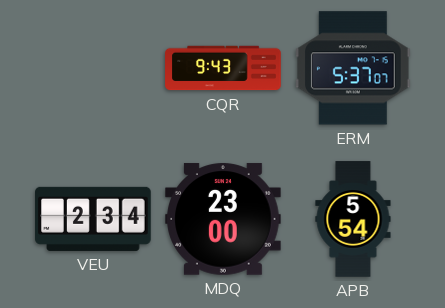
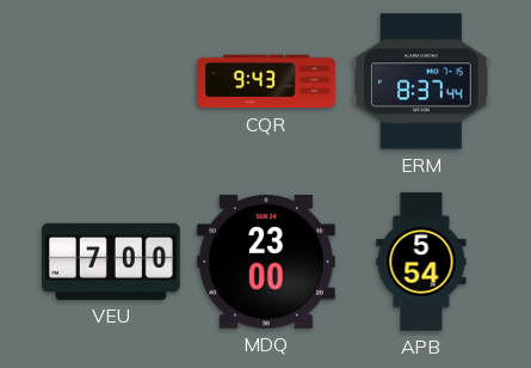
ERM: 5:37 -> 8:37
VEU: 2:34 -> 7:00
